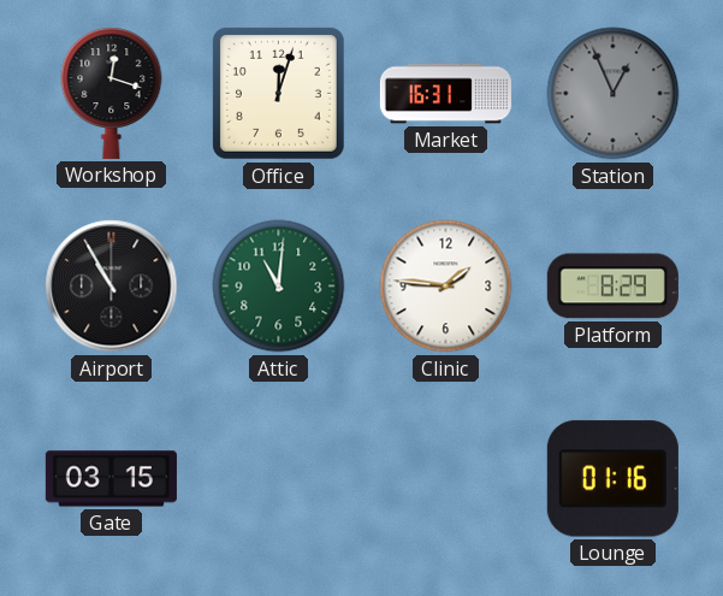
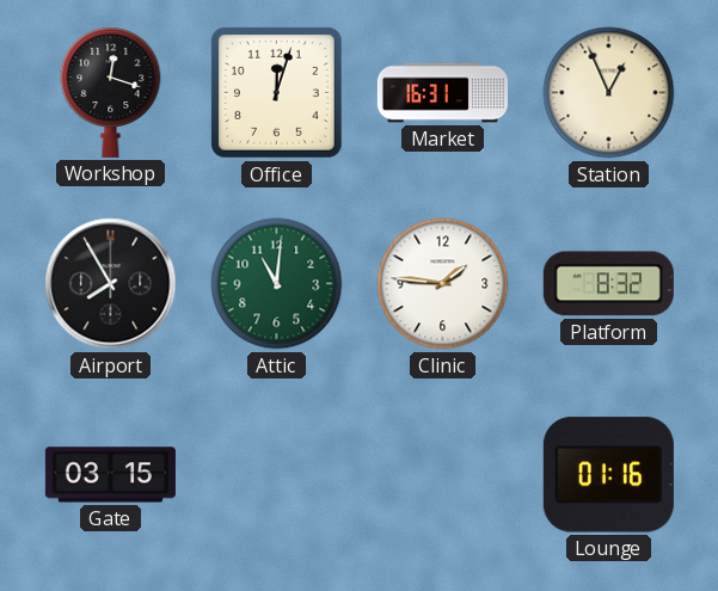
Station dial: grey -> cream
Airport: 10:55 -> 7:55
Platform: 8:29 -> 8:32
